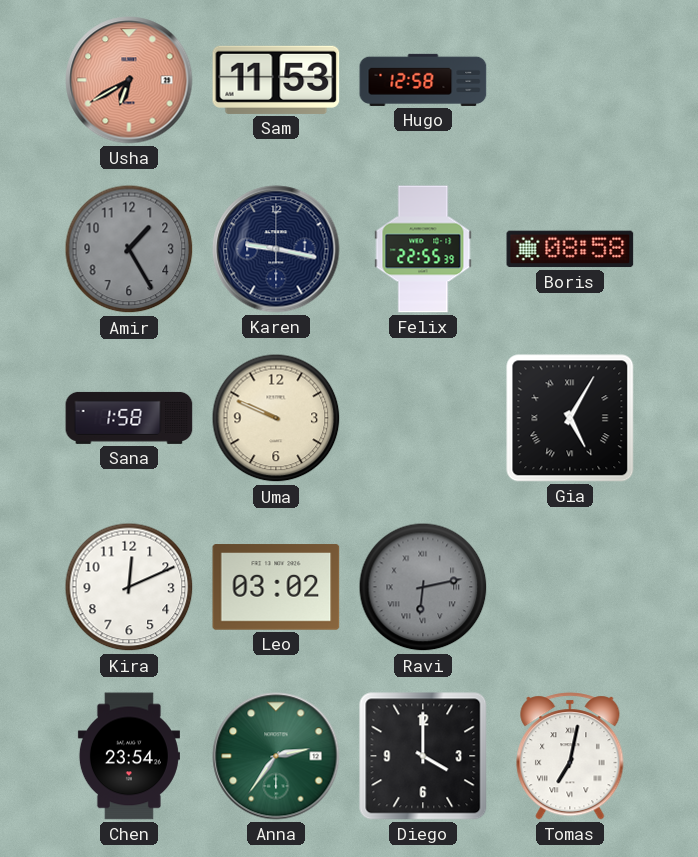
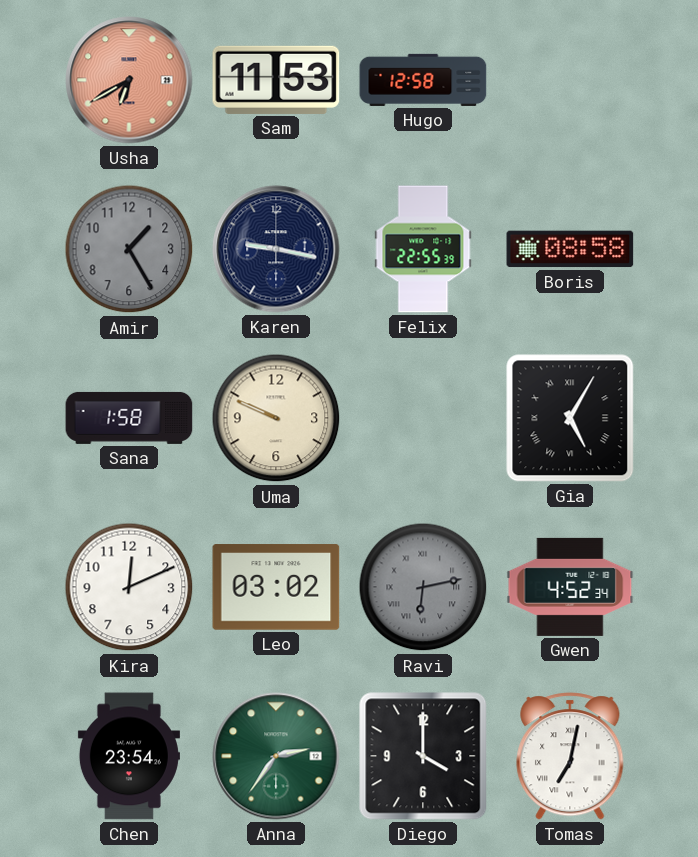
Gwen: none -> 4:52
